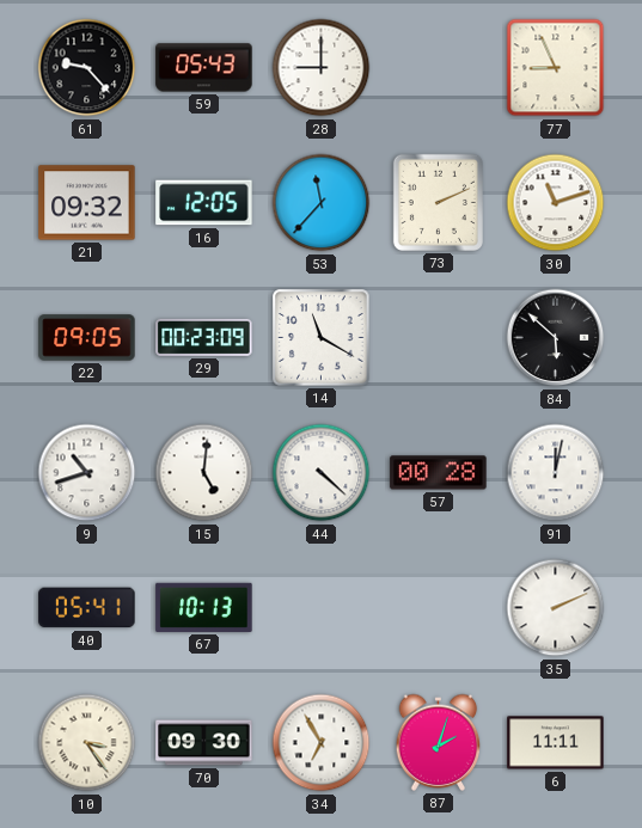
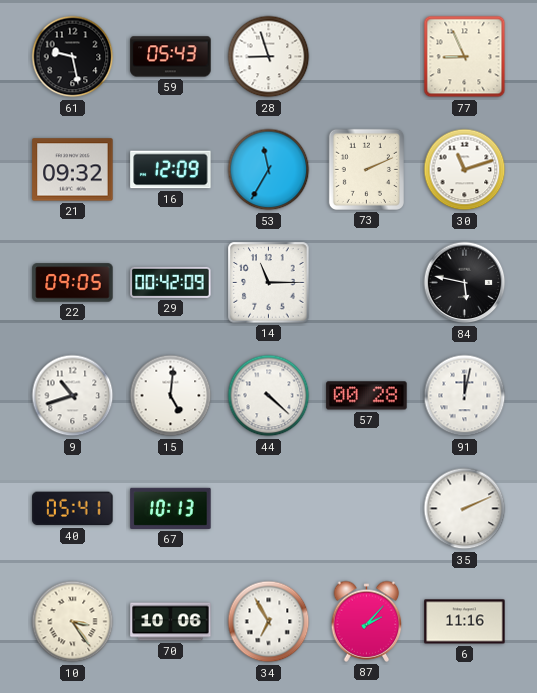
61: 9:23 -> 9:28
28: 9:00 -> 8:57
16: 12:05 -> 12:09
53: 11:37 -> 11:35
29: 00:23 -> 00:42
14: 11:20 -> 11:15
84: 5:52 -> 5:47
70: 09:30 -> 10:06
87: 2:03 -> 2:07
6: 11:11 -> 11:16
